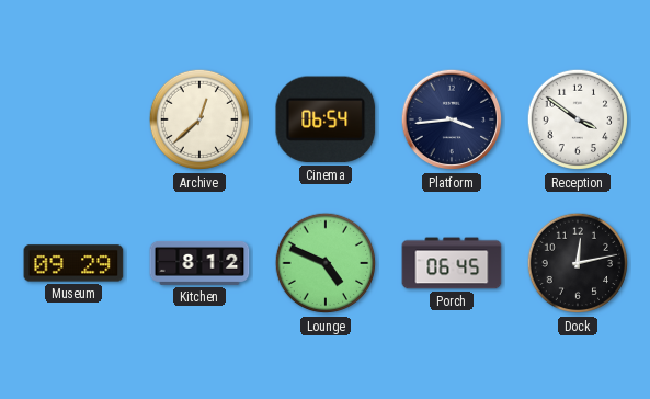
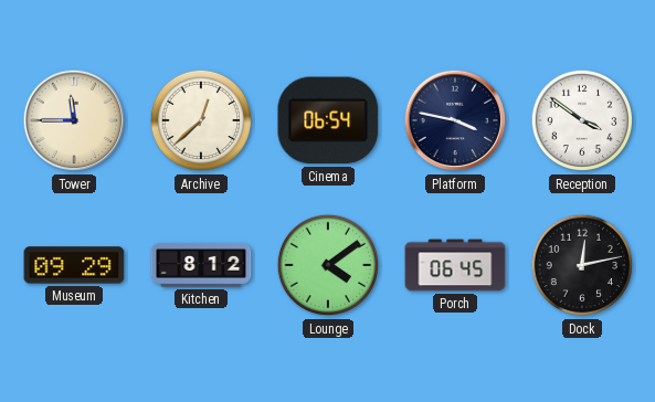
Tower: none -> 11:45
Platform: 3:44 -> 3:47
Lounge: 4:49 -> 4:09
